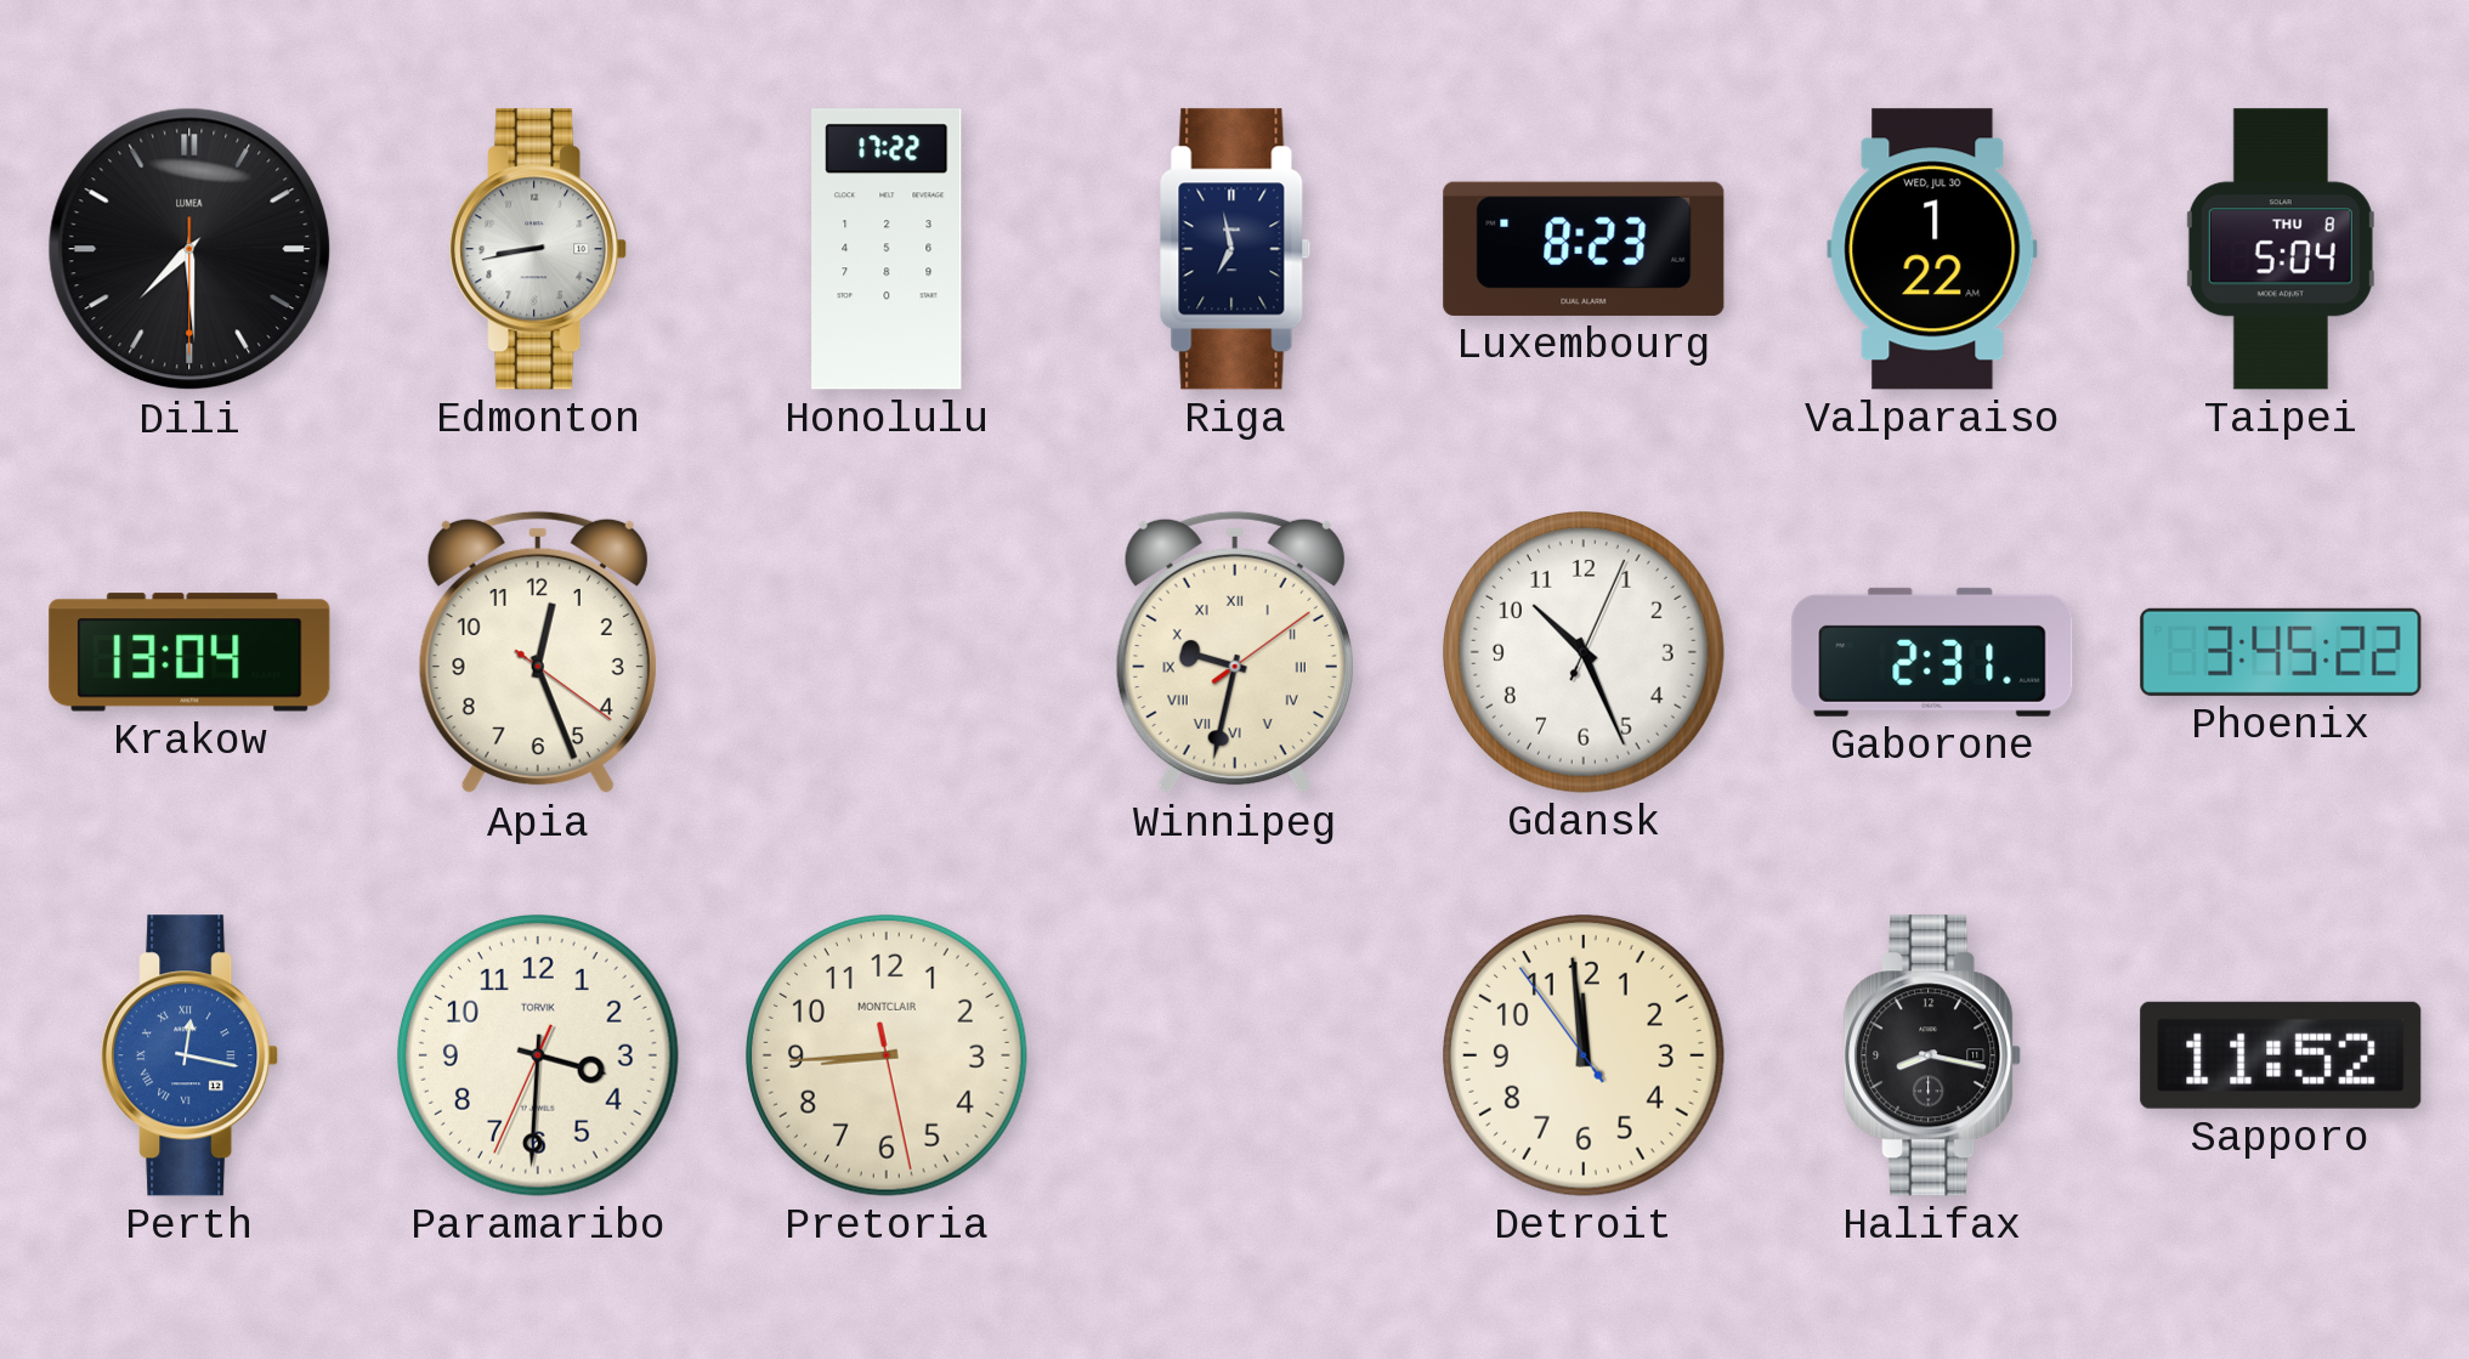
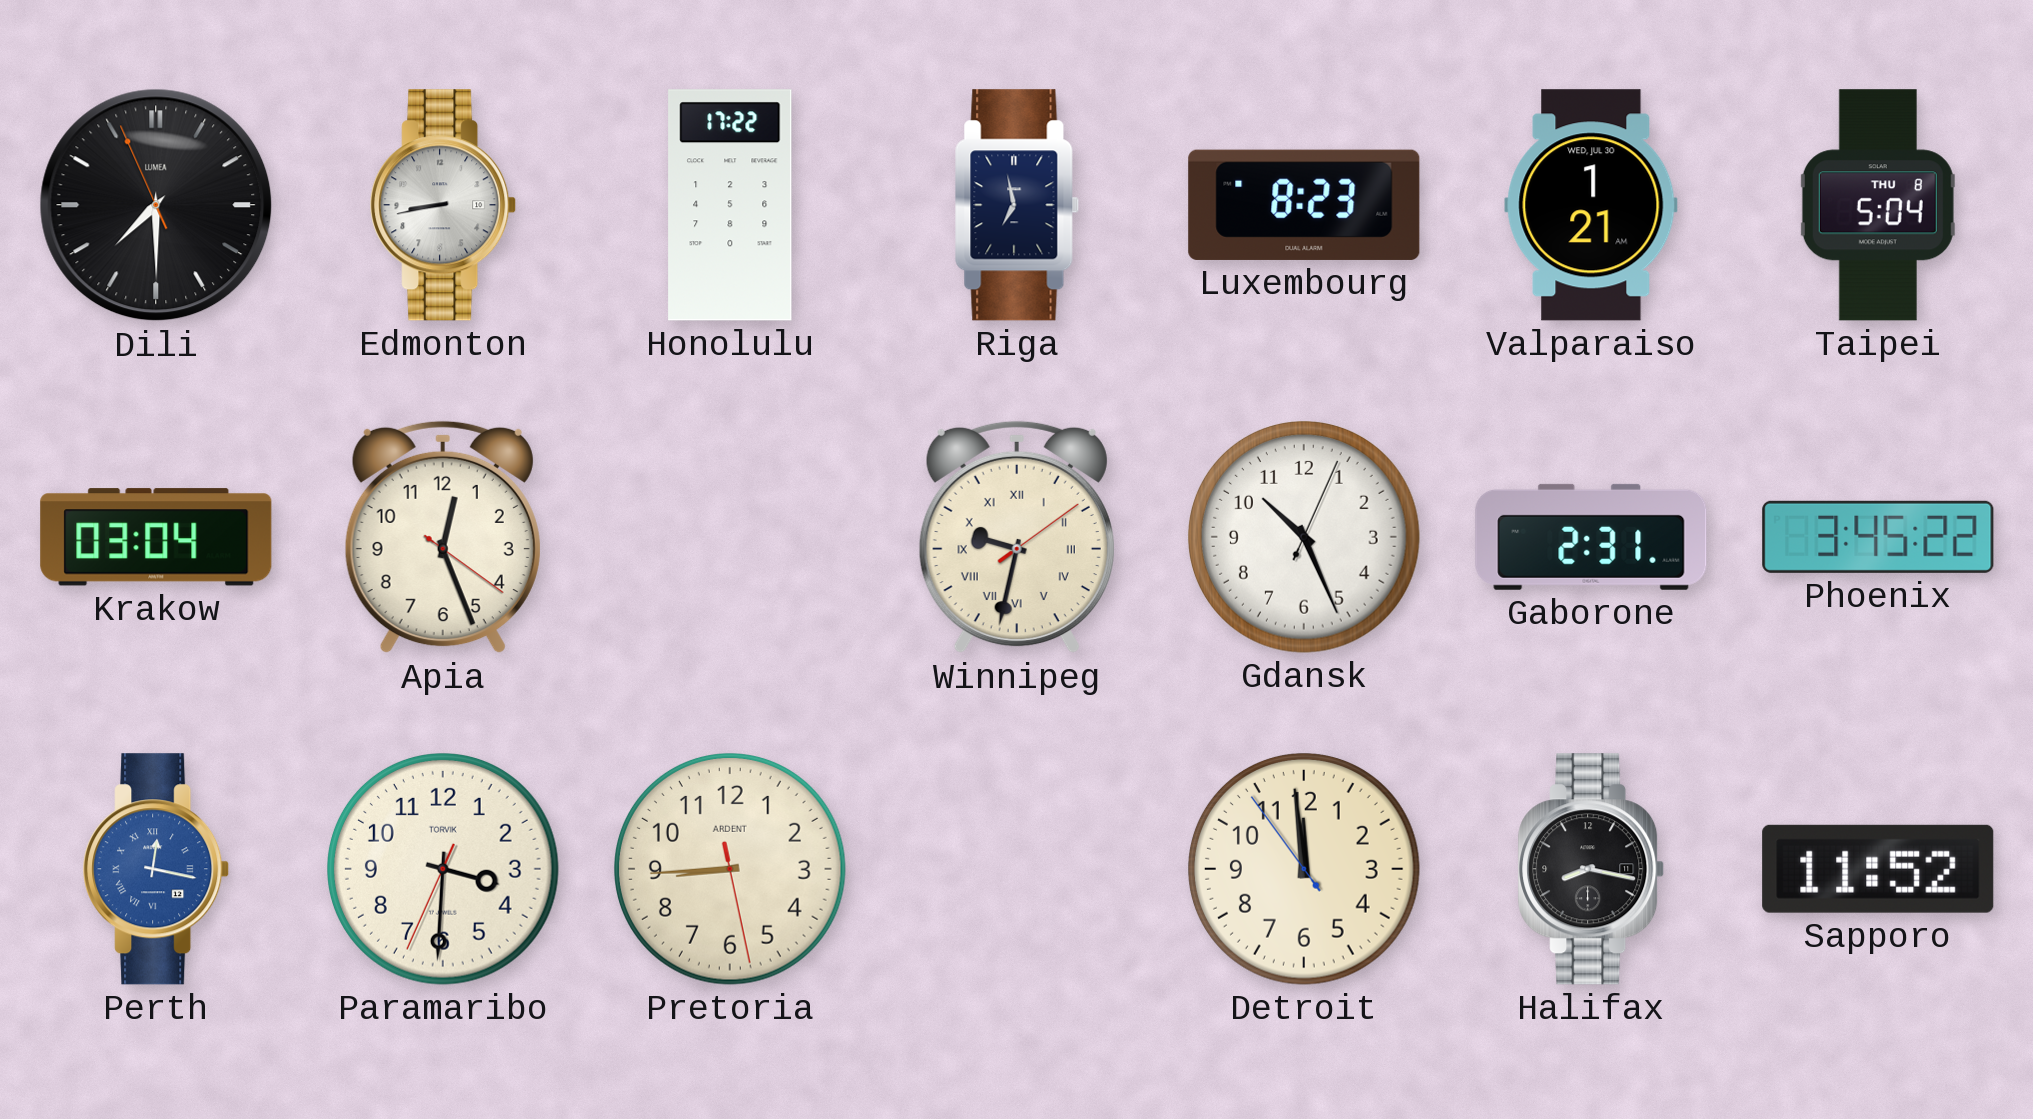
Dili: 7:29:30 -> 7:29:56
Valparaiso: 1:22 -> 1:21
Krakow: 13:04 -> 03:04
Pretoria brand: MONTCLAIR -> ARDENT
